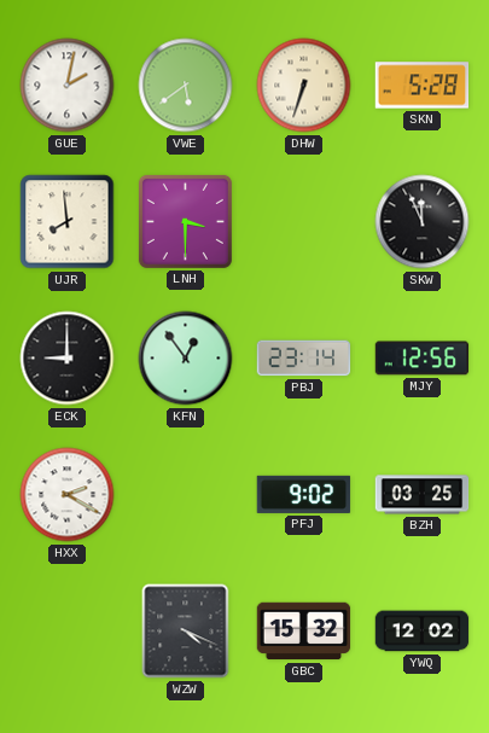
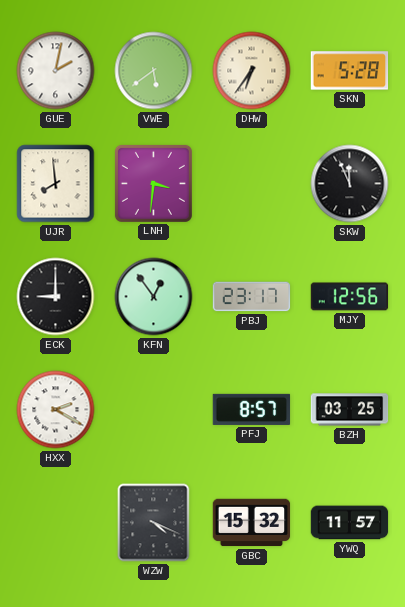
DHW: 6:33 -> 6:36
LNH: 3:30 -> 3:31
PBJ: 23:14 -> 23:17
PFJ: 9:02 -> 8:57
YWQ: 12:02 -> 11:57
